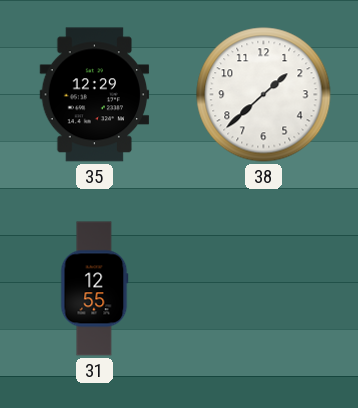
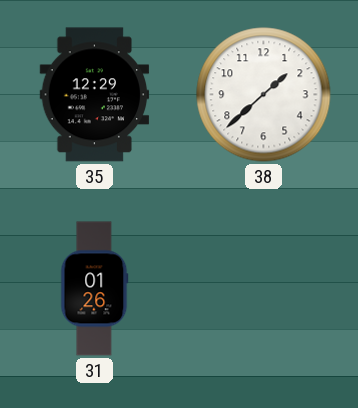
31: 12:55 -> 01:26
